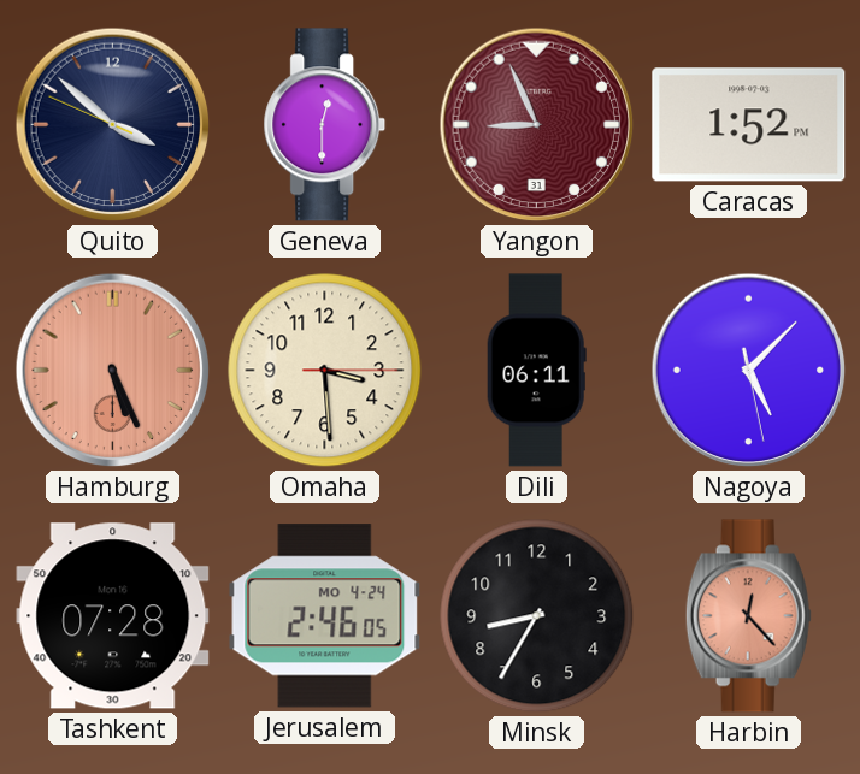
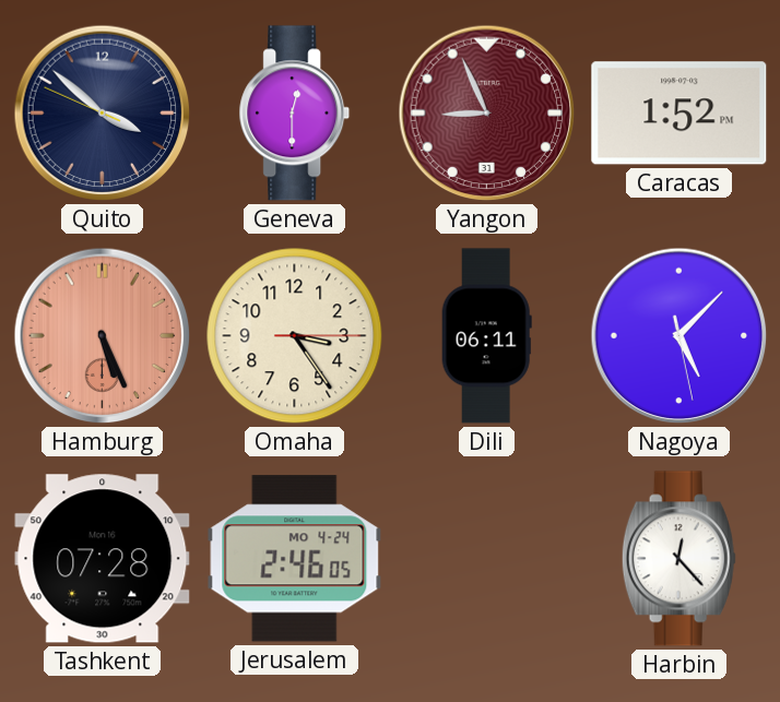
Omaha: 3:29 -> 3:24
Minsk: 8:35 -> none
Harbin dial: salmon -> white
